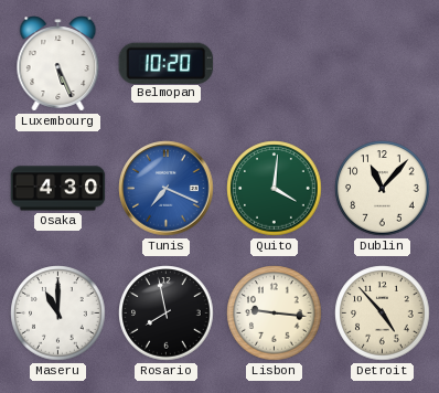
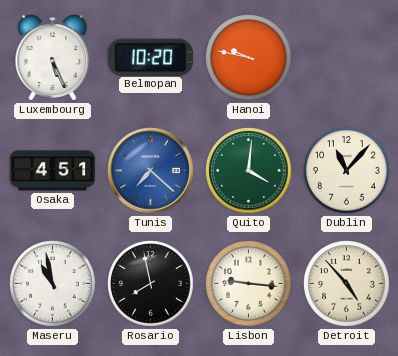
Hanoi: none -> 9:47
Osaka: 4:30 -> 4:51
Tunis: 7:19 -> 7:22
Maseru: 11:00 -> 10:58
